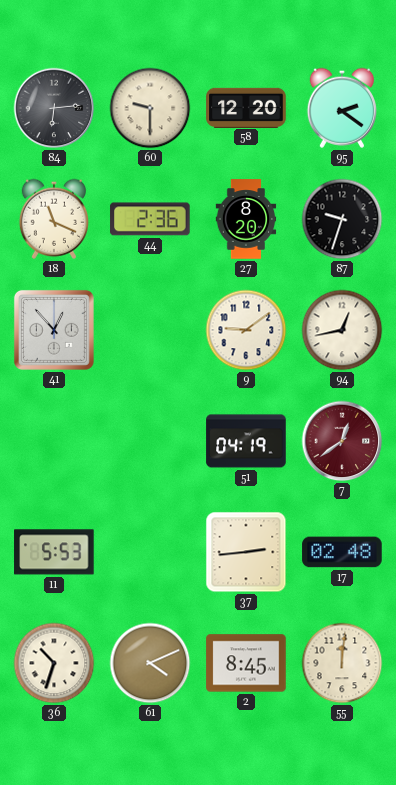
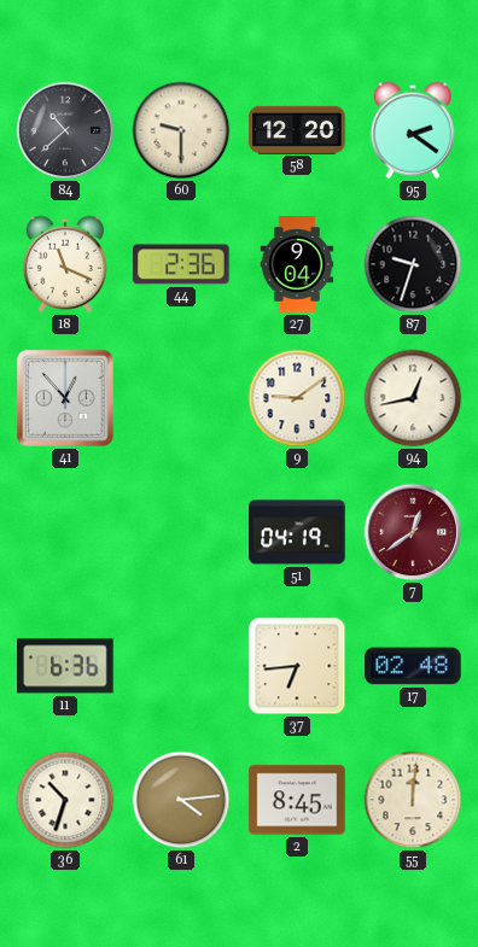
84: 6:14 -> 10:38
27: 8:20 -> 9:04
11: 5:53 -> 6:36
37: 2:44 -> 6:44
61: 4:11 -> 4:14
